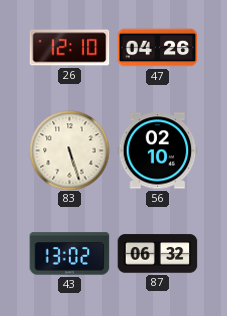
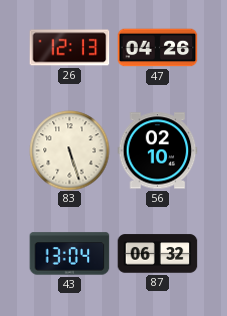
26: 12:10 -> 12:13
43: 13:02 -> 13:04
